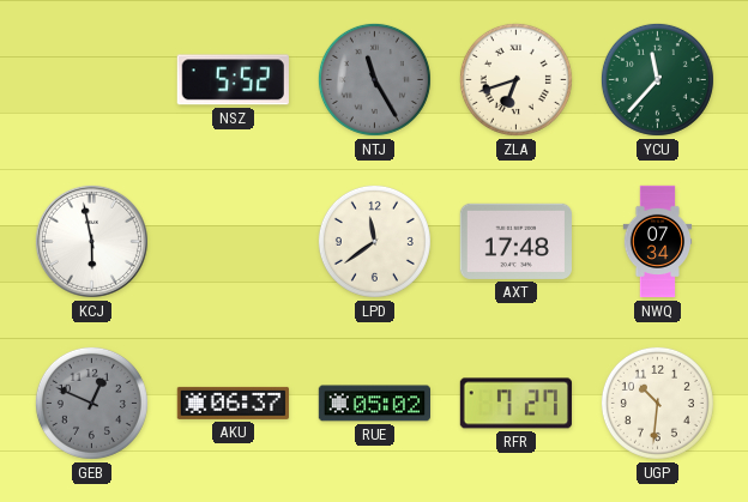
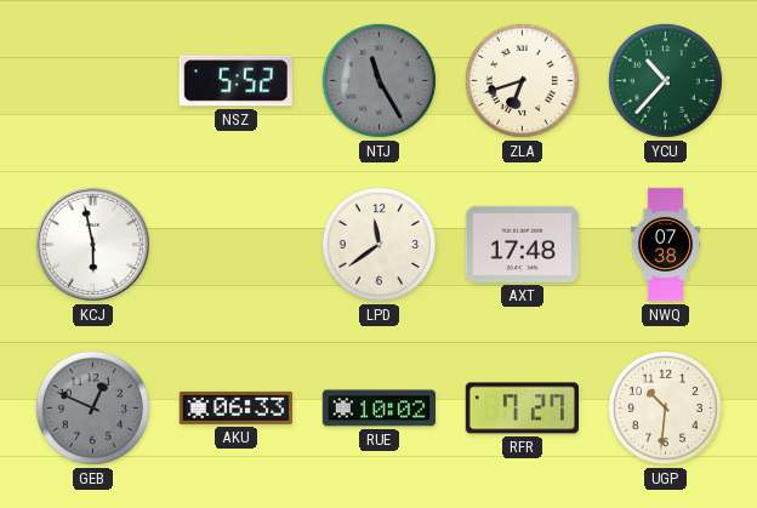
YCU: 11:37 -> 10:37
NWQ: 07:34 -> 07:38
AKU: 06:37 -> 06:33
RUE: 05:02 -> 10:02
